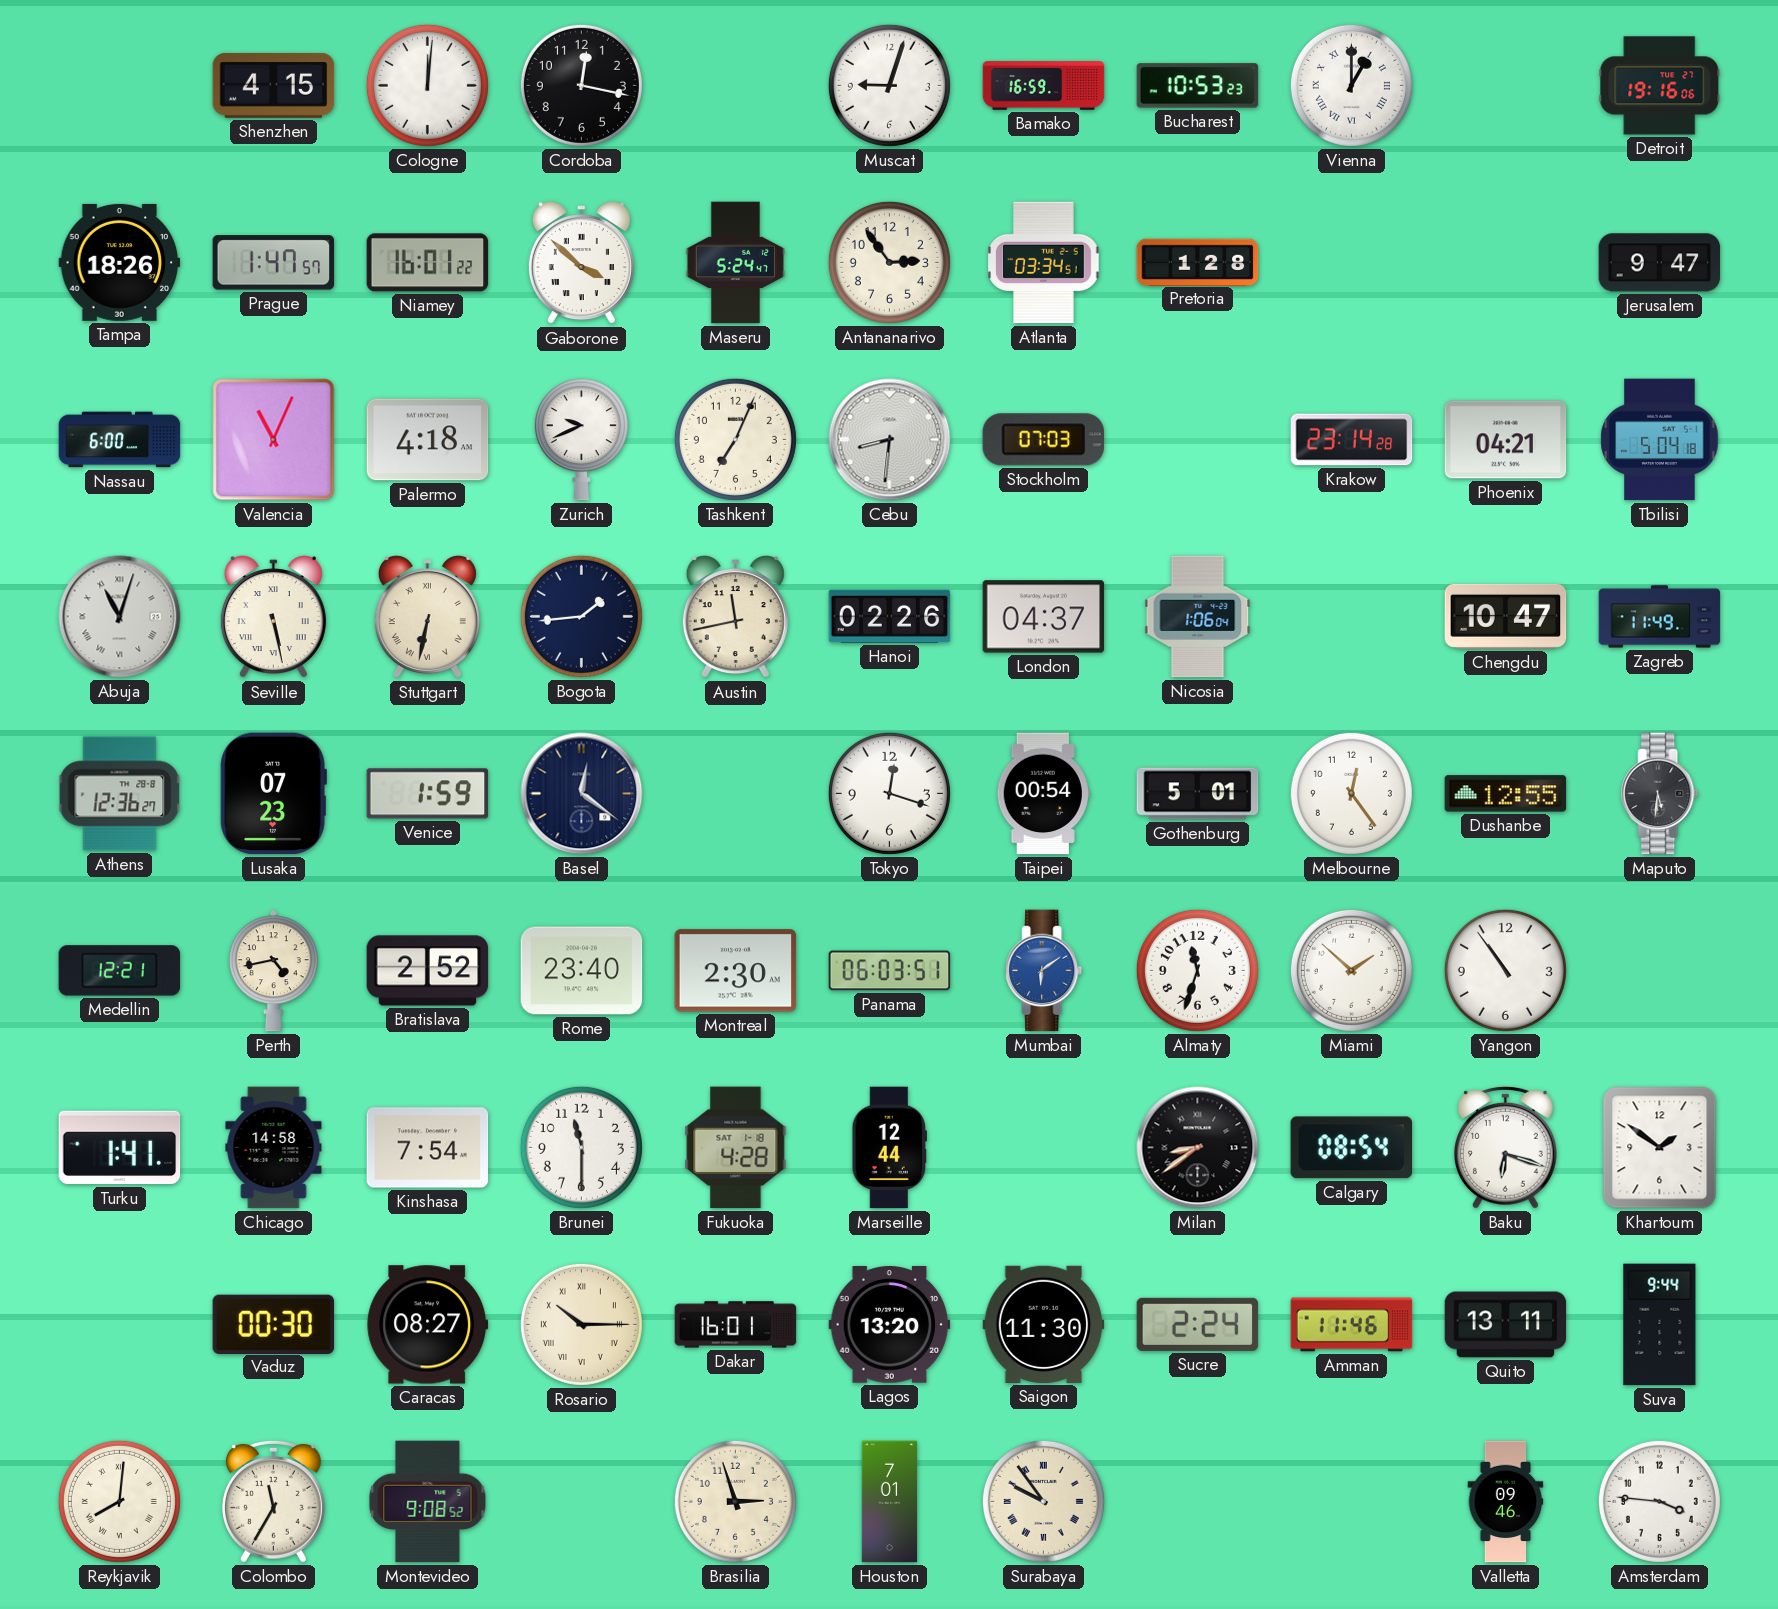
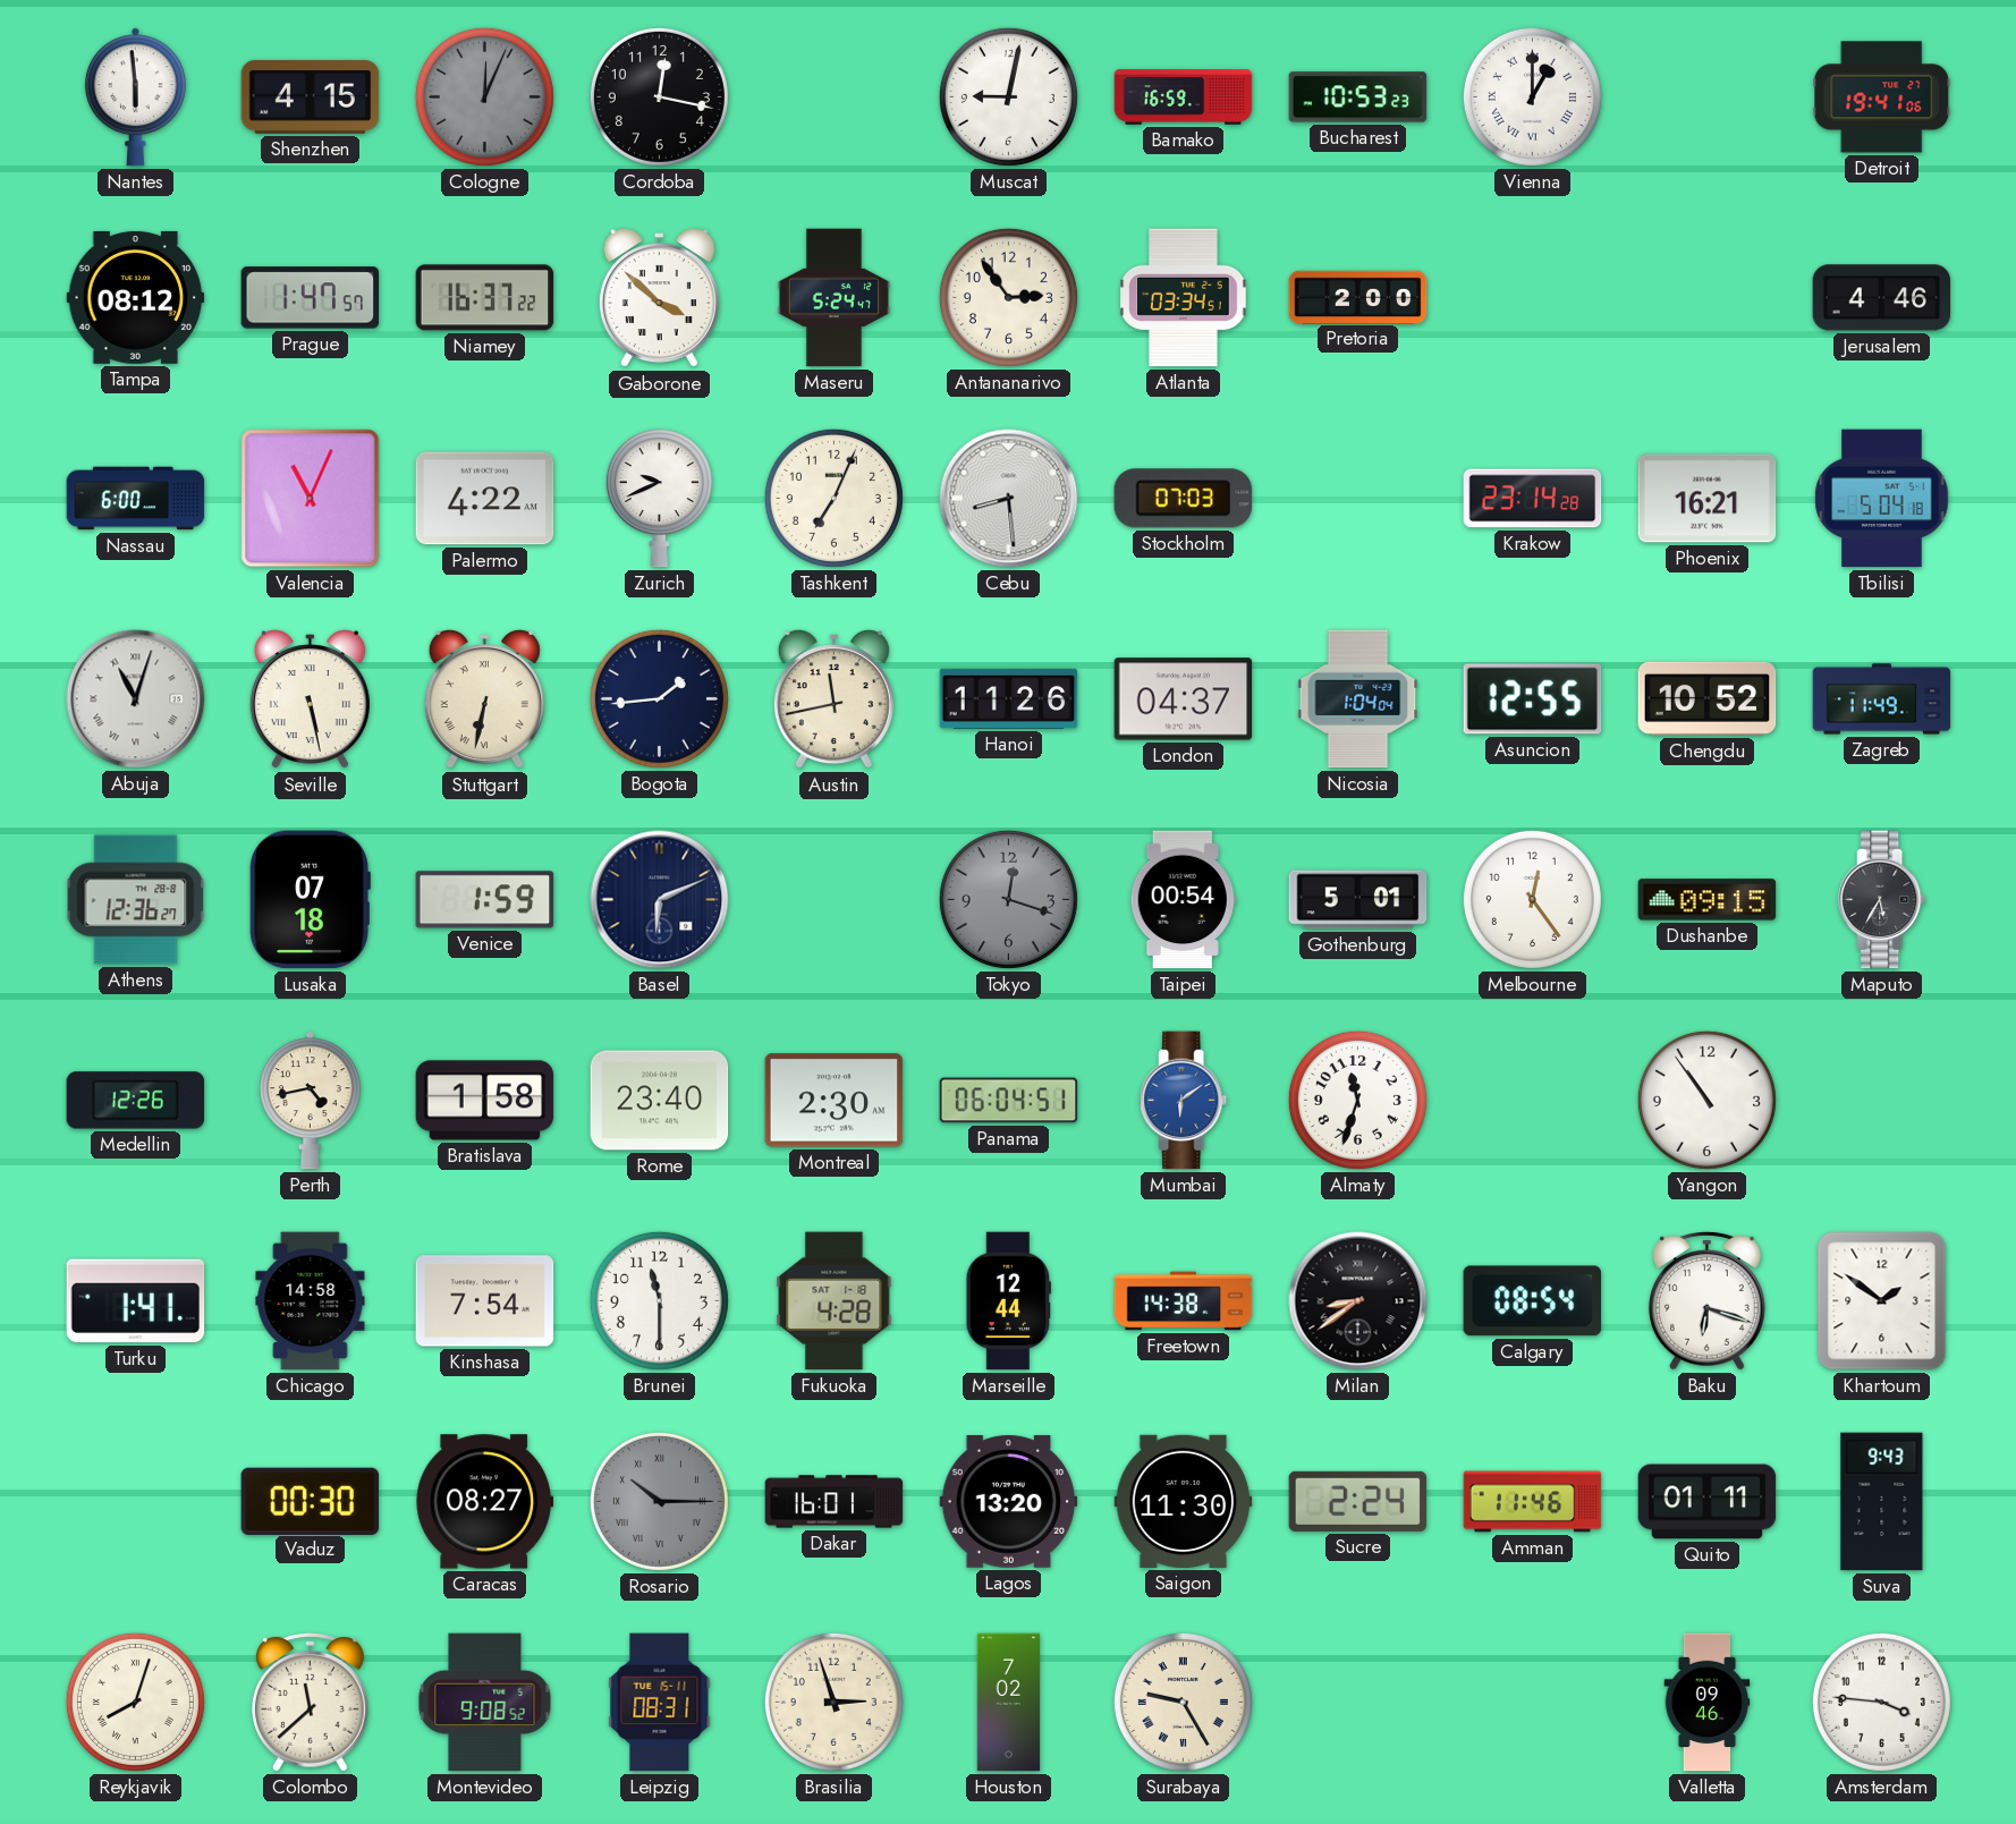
Nantes: none -> 5:59
Cologne: 12:01 -> 12:04
Cologne dial: white -> grey
Muscat: 9:03 -> 9:02
Detroit: 19:16 -> 19:41
Tampa: 18:26 -> 08:12
Niamey: 16:01 -> 16:37
Pretoria: 1:28 -> 2:00
Jerusalem: 9:47 -> 4:46
Palermo: 4:18 -> 4:22
Cebu: 8:31 -> 8:29
Phoenix: 04:21 -> 16:21
Hanoi: 02:26 -> 11:26
Nicosia: 1:06 -> 1:04
Asuncion: none -> 12:55
Chengdu: 10:47 -> 10:52
Lusaka: 07:23 -> 07:18
Basel: 12:21 -> 6:11
Tokyo dial: white -> grey
Dushanbe: 12:55 -> 09:15
Maputo: 5:31 -> 5:35
Medellin: 12:21 -> 12:26
Bratislava: 2:52 -> 1:58
Panama: 06:03 -> 06:04
Miami: 1:52 -> none
Freetown: none -> 14:38
Rosario dial: cream -> grey
Quito: 13:11 -> 01:11
Suva: 9:44 -> 9:43
Reykjavik: 8:01 -> 8:03
Colombo: 11:35 -> 11:38
Leipzig: none -> 08:31
Houston: 7:01 -> 7:02
Surabaya: 9:54 -> 9:25
